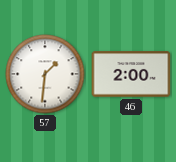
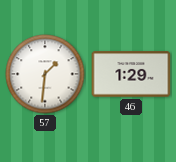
46: 2:00 -> 1:29
